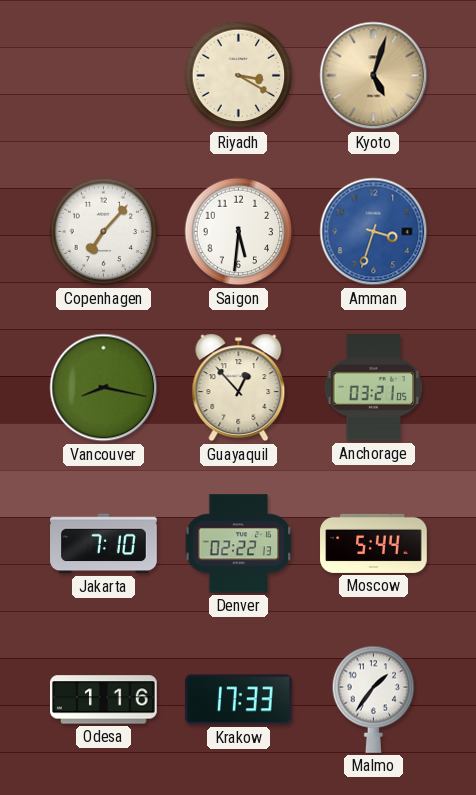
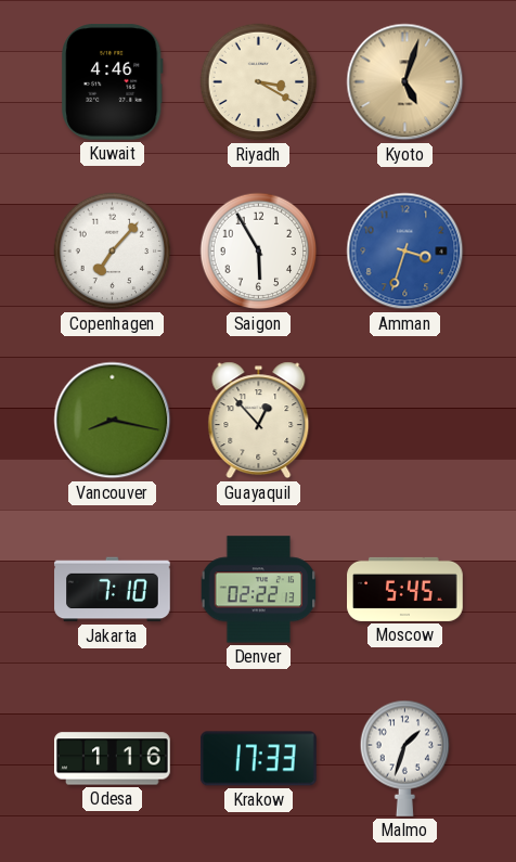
Kuwait: none -> 4:46
Saigon: 5:31 -> 5:55
Anchorage: 03:21 -> none
Moscow: 5:44 -> 5:45
Malmo: 1:36 -> 1:33
